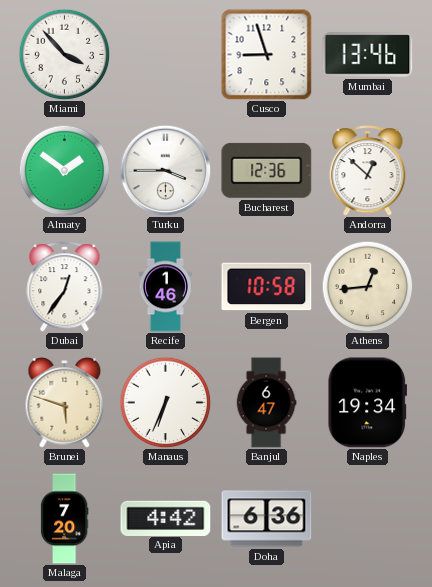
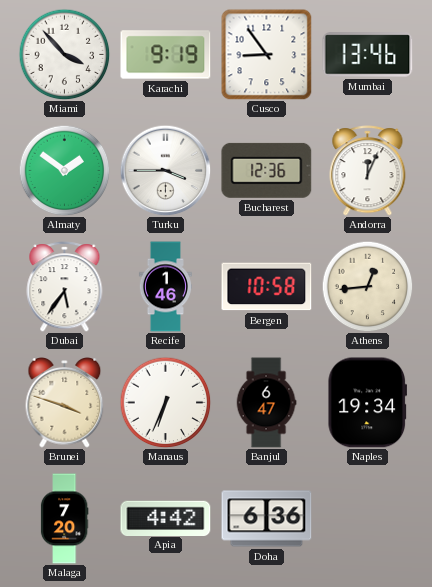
Karachi: none -> 9:19
Cusco: 8:57 -> 8:54
Andorra: 12:52 -> 12:04
Dubai: 12:36 -> 5:36
Brunei: 5:48 -> 3:48
